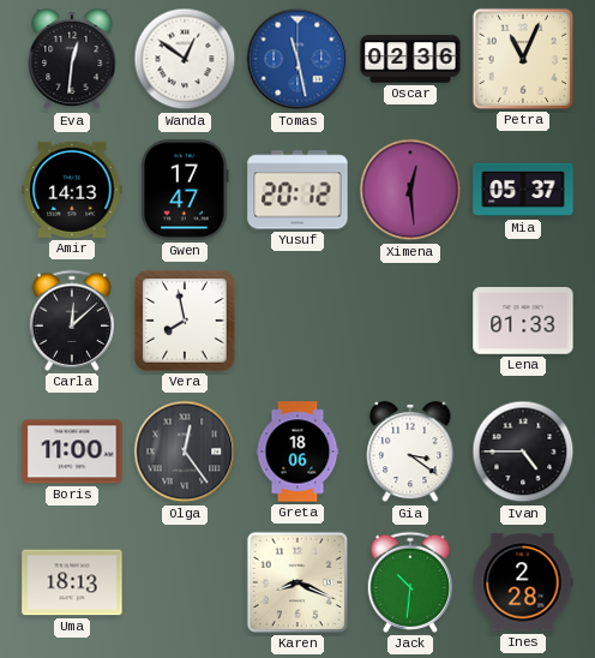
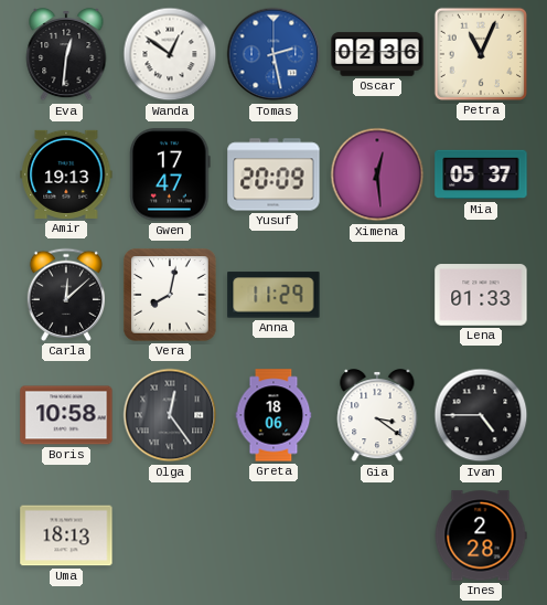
Tomas: 11:28 -> 2:28
Amir: 14:13 -> 19:13
Yusuf: 20:12 -> 20:09
Vera: 7:58 -> 8:02
Anna: none -> 11:29
Boris: 11:00 -> 10:58
Karen: 8:19 -> none
Jack: 10:31 -> none
